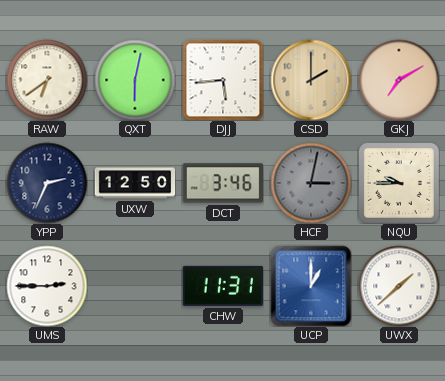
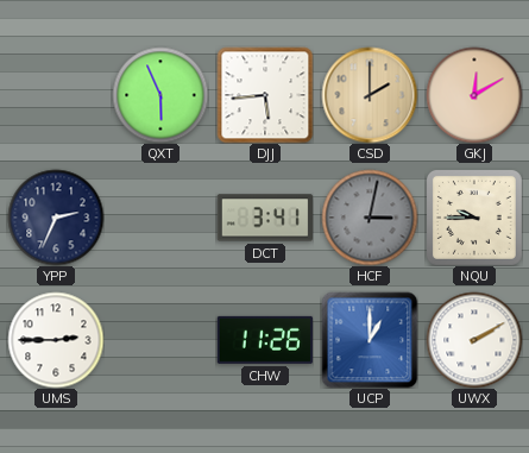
RAW: 6:39 -> none
QXT: 6:02 -> 5:56
GKJ: 7:10 -> 12:10
UXW: 12:50 -> none
DCT: 3:46 -> 3:41
CHW: 11:31 -> 11:26
UWX: 1:38 -> 2:10
